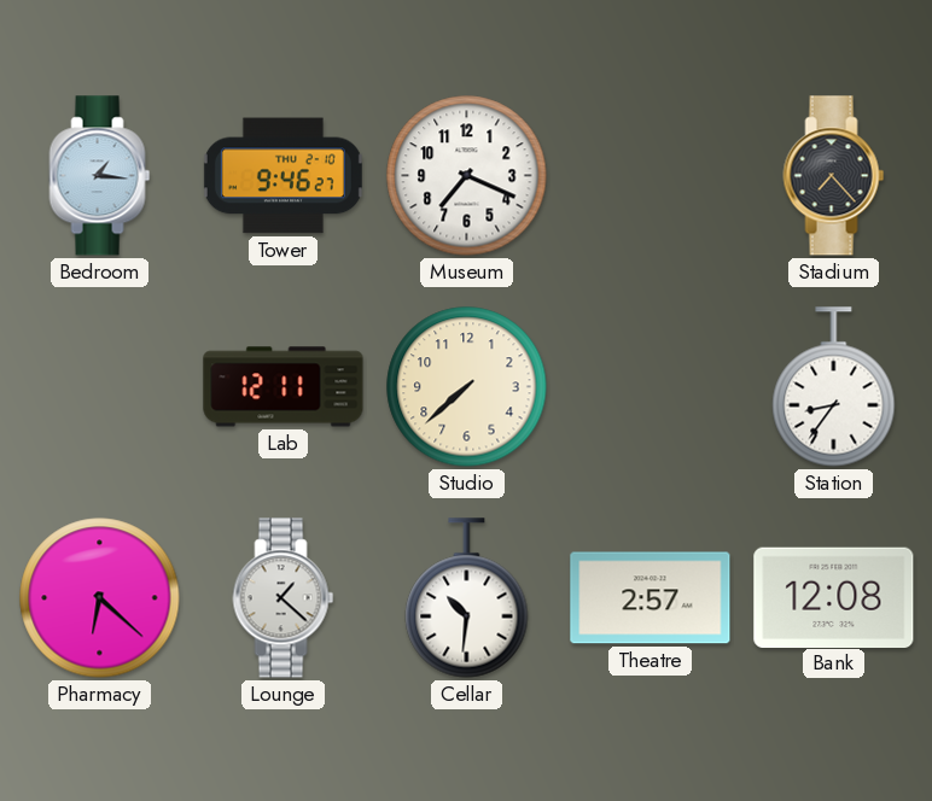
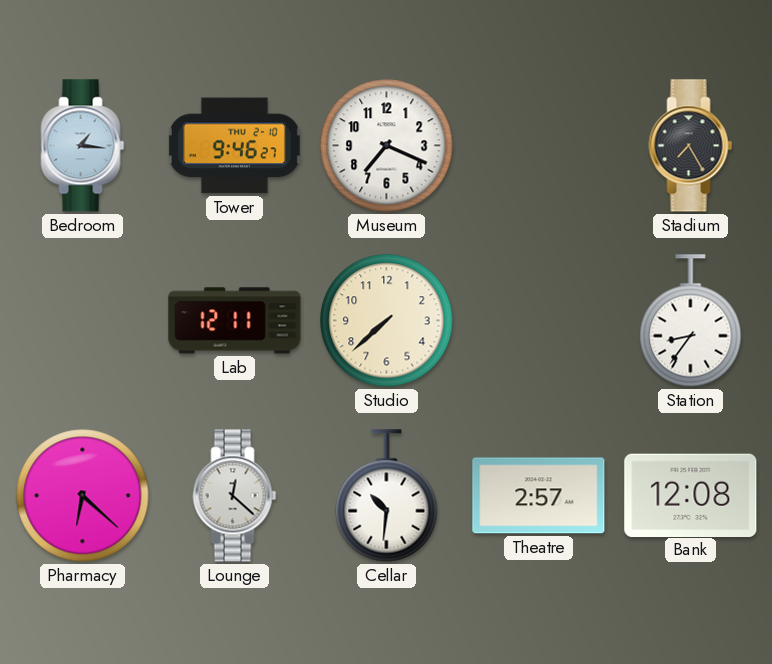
Stadium: 7:23 -> 7:25
Lounge: 1:22 -> 12:22
